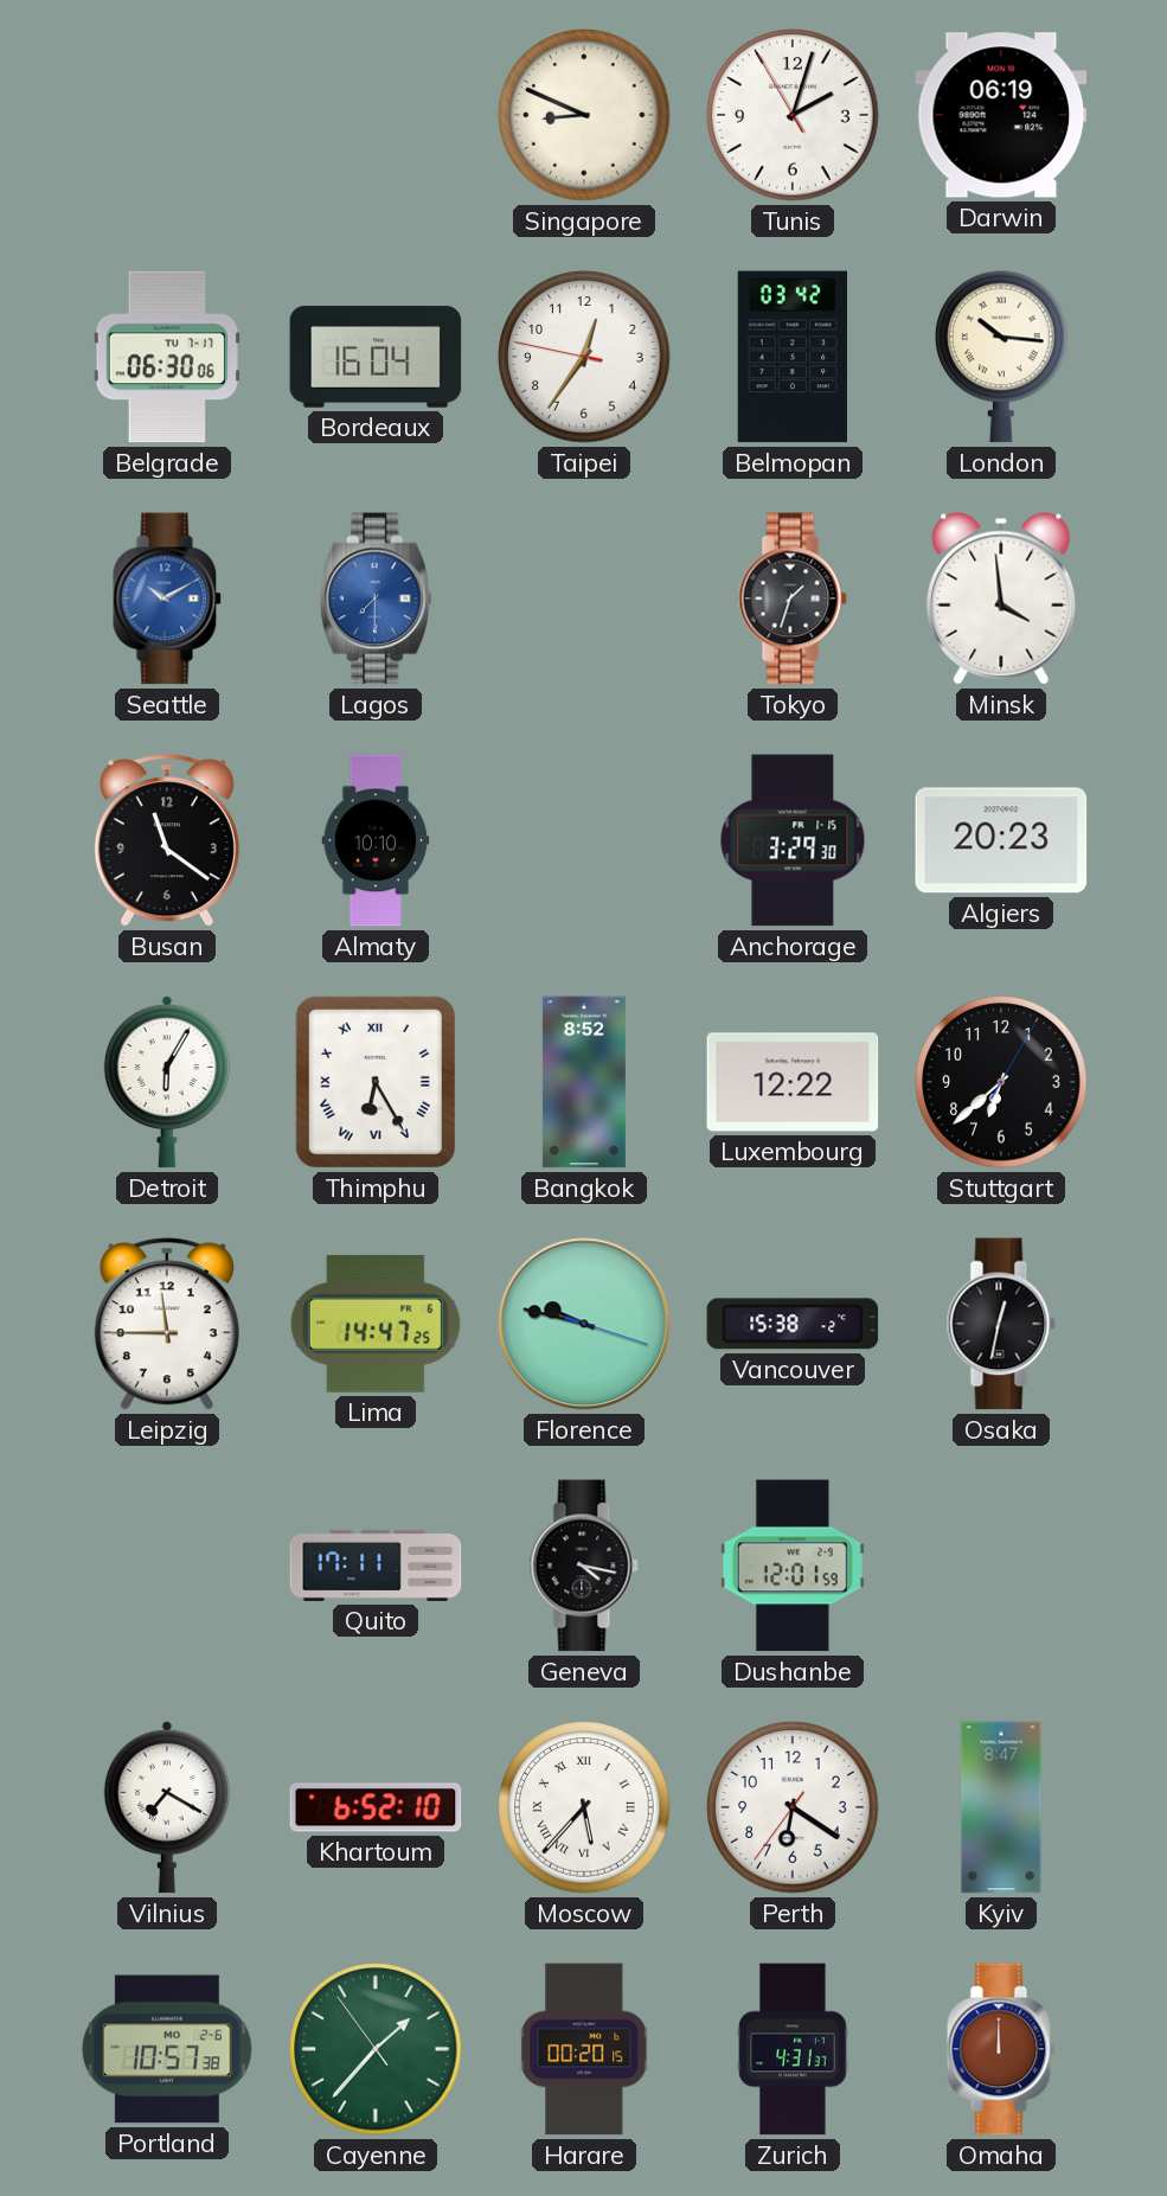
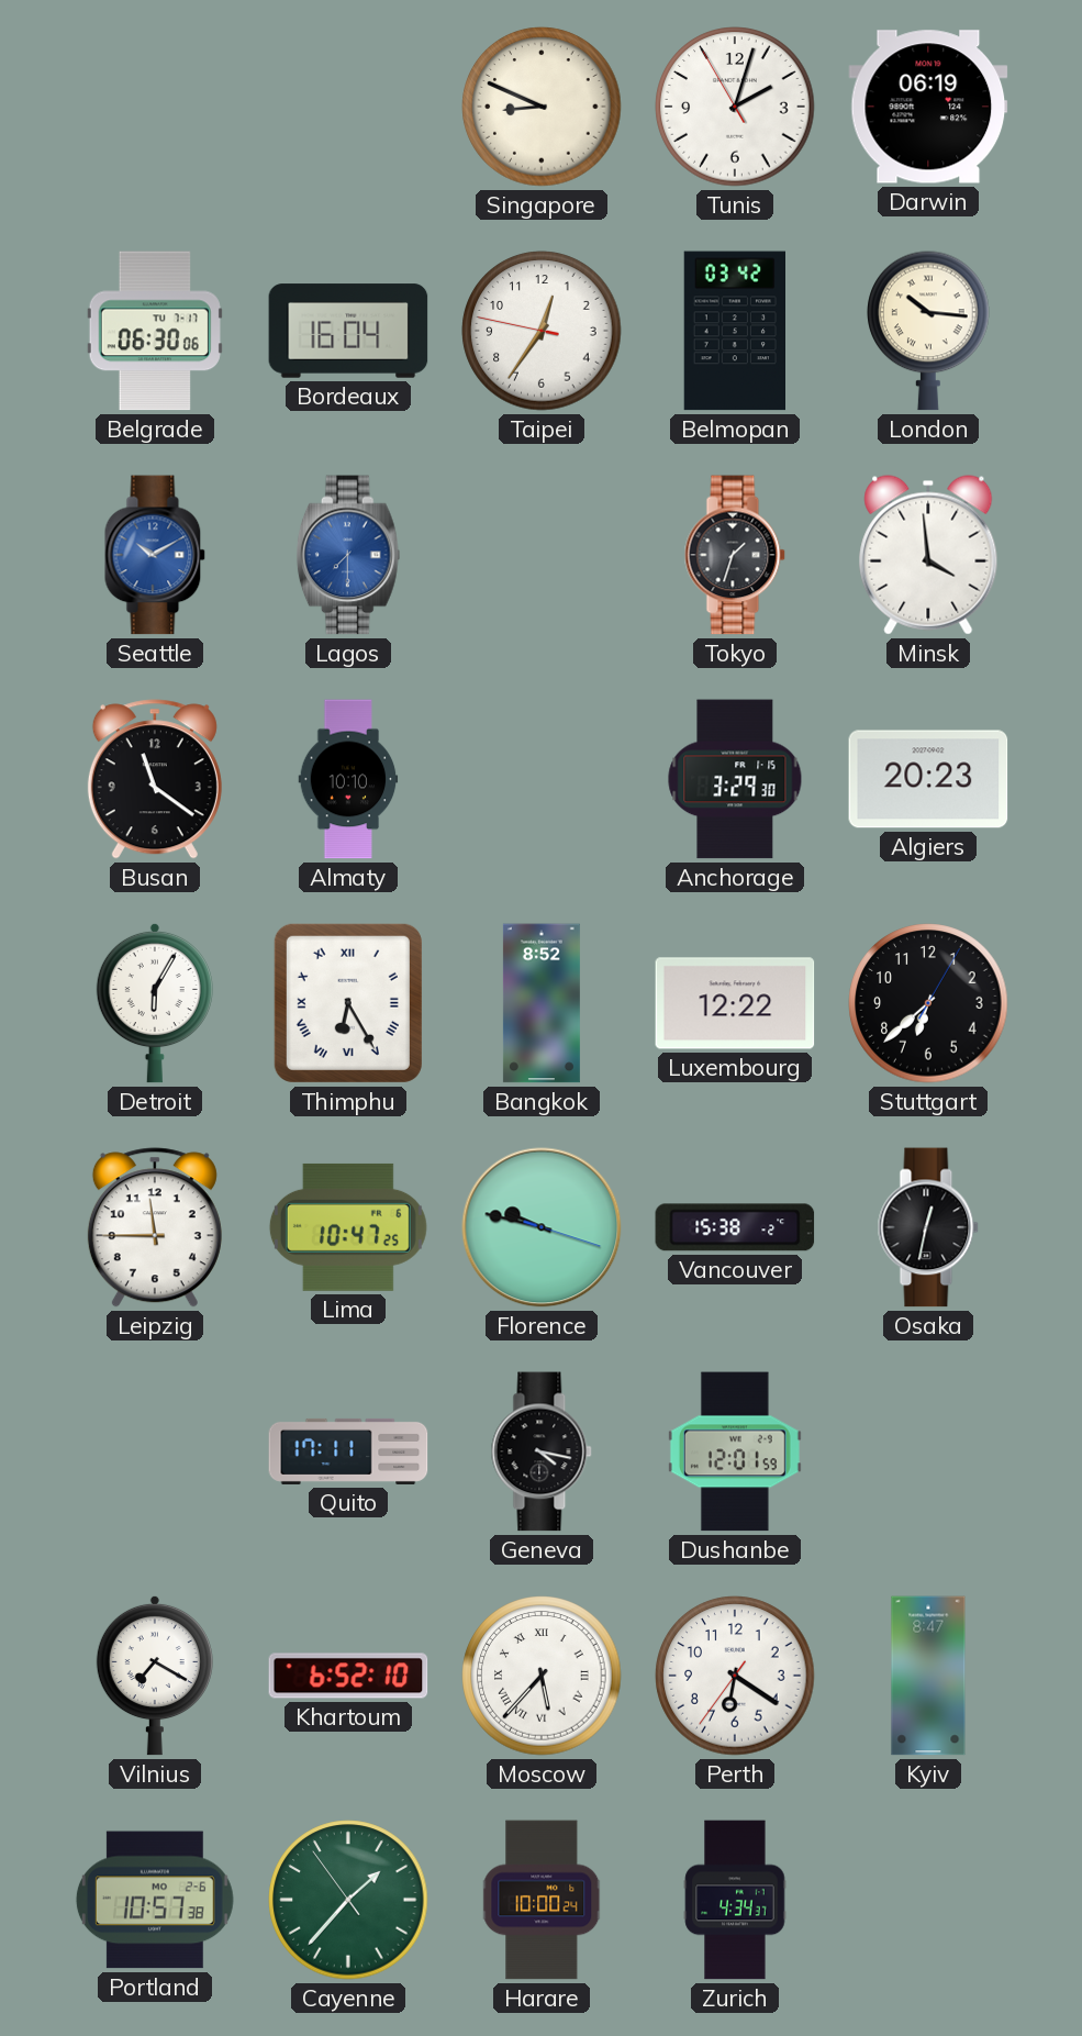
Lima: 14:47 -> 10:47
Harare: 00:20 -> 10:00
Zurich: 4:31 -> 4:34
Omaha: 12:00 -> none
